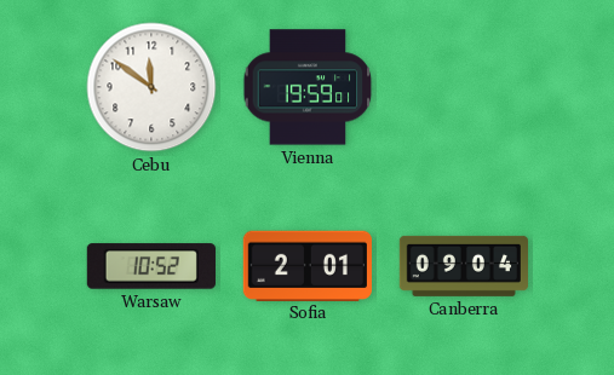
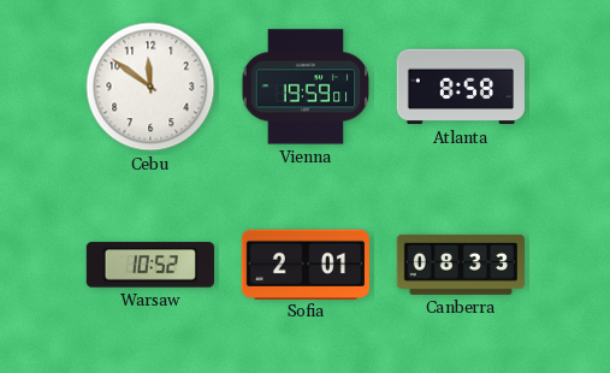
Atlanta: none -> 8:58
Canberra: 09:04 -> 08:33
